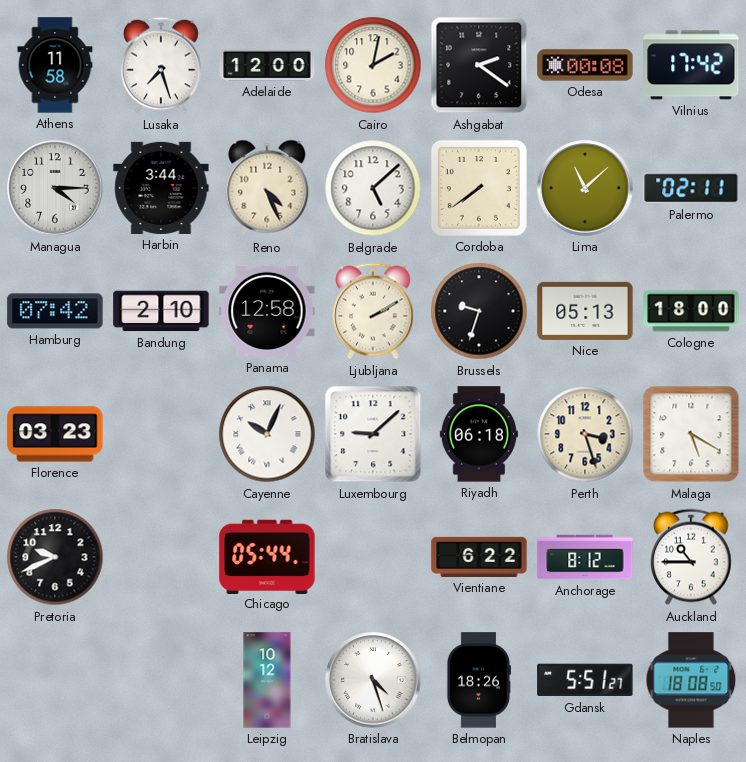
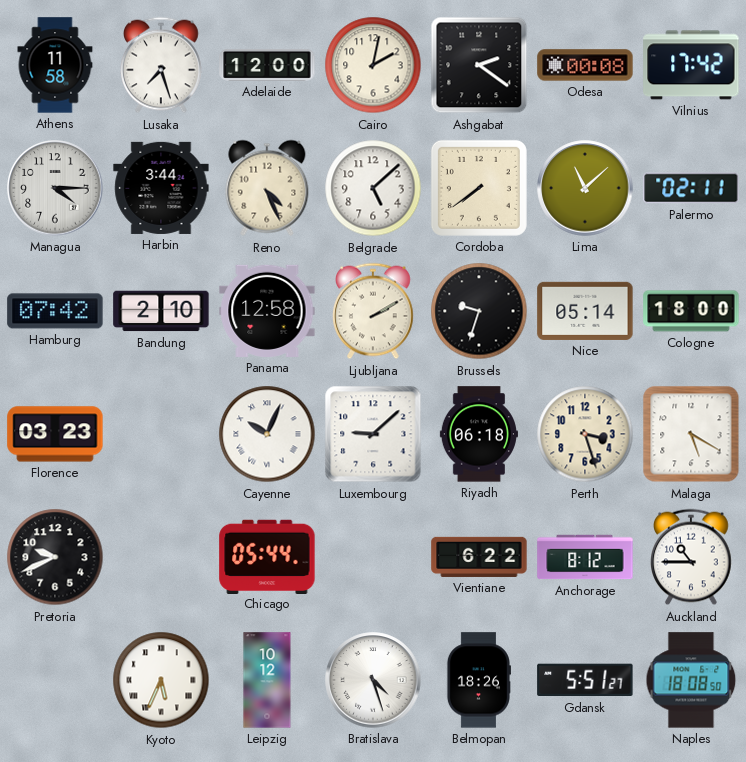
Nice: 05:13 -> 05:14
Kyoto: none -> 5:34
